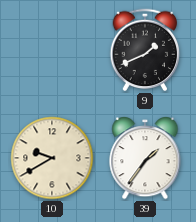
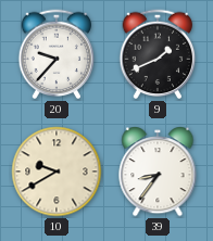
20: none -> 9:37
39: 1:36 -> 8:36
